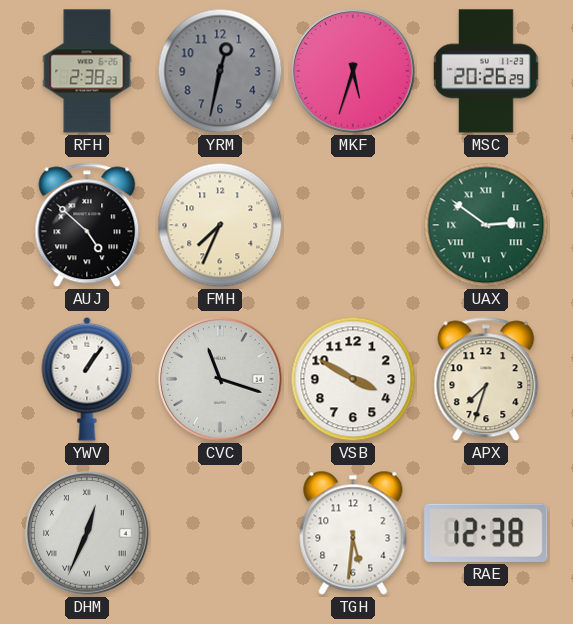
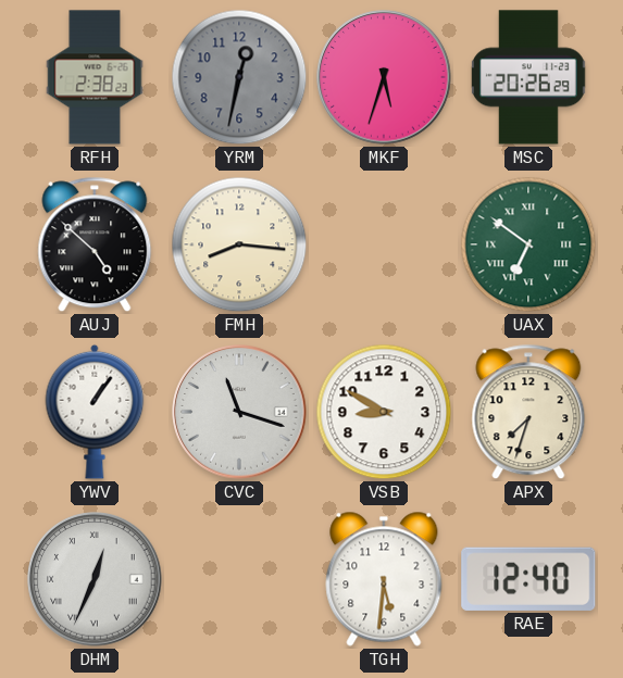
FMH: 7:34 -> 8:16
UAX: 2:51 -> 6:51
VSB: 3:50 -> 8:50
RAE: 12:38 -> 12:40
